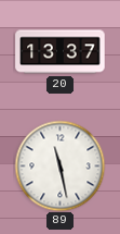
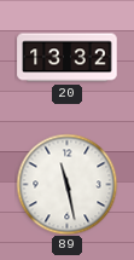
20: 13:37 -> 13:32
